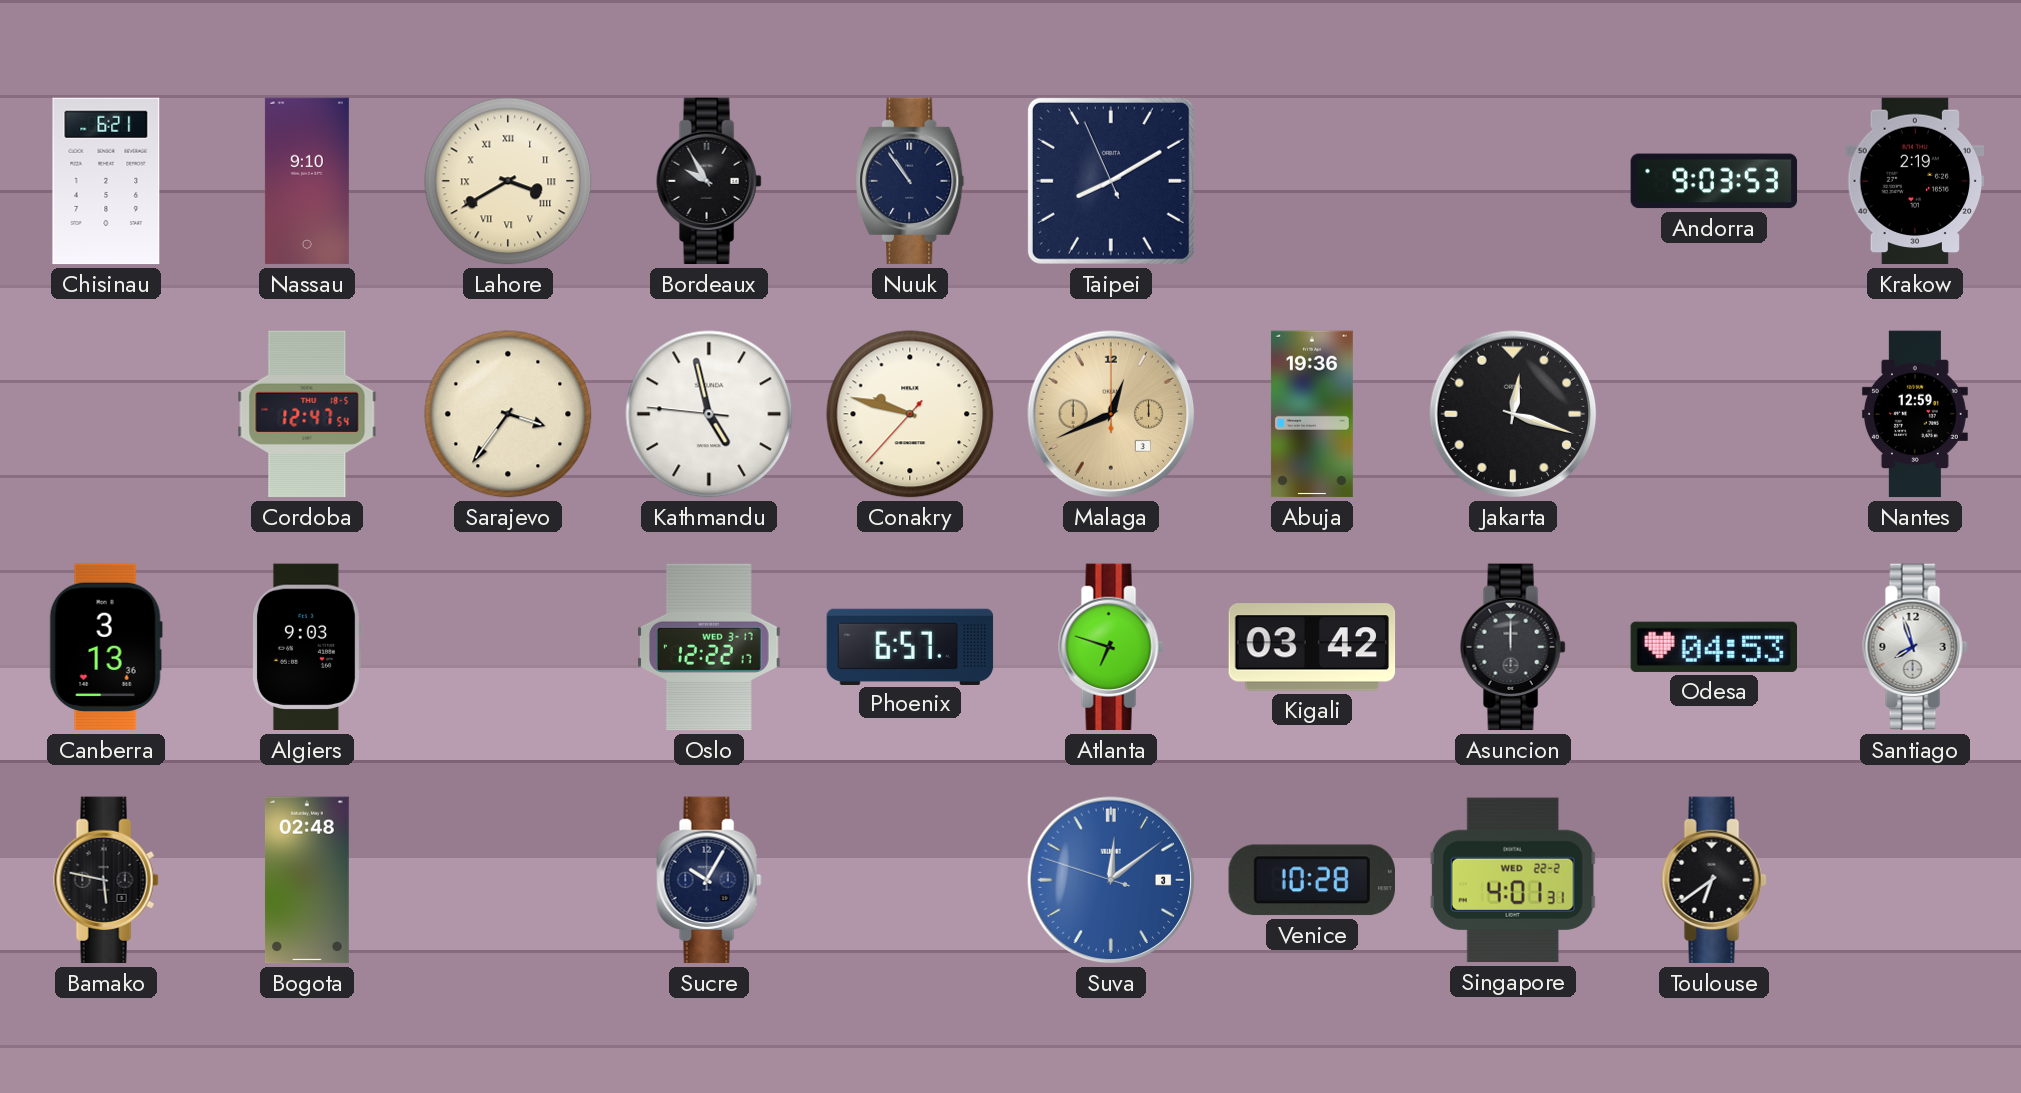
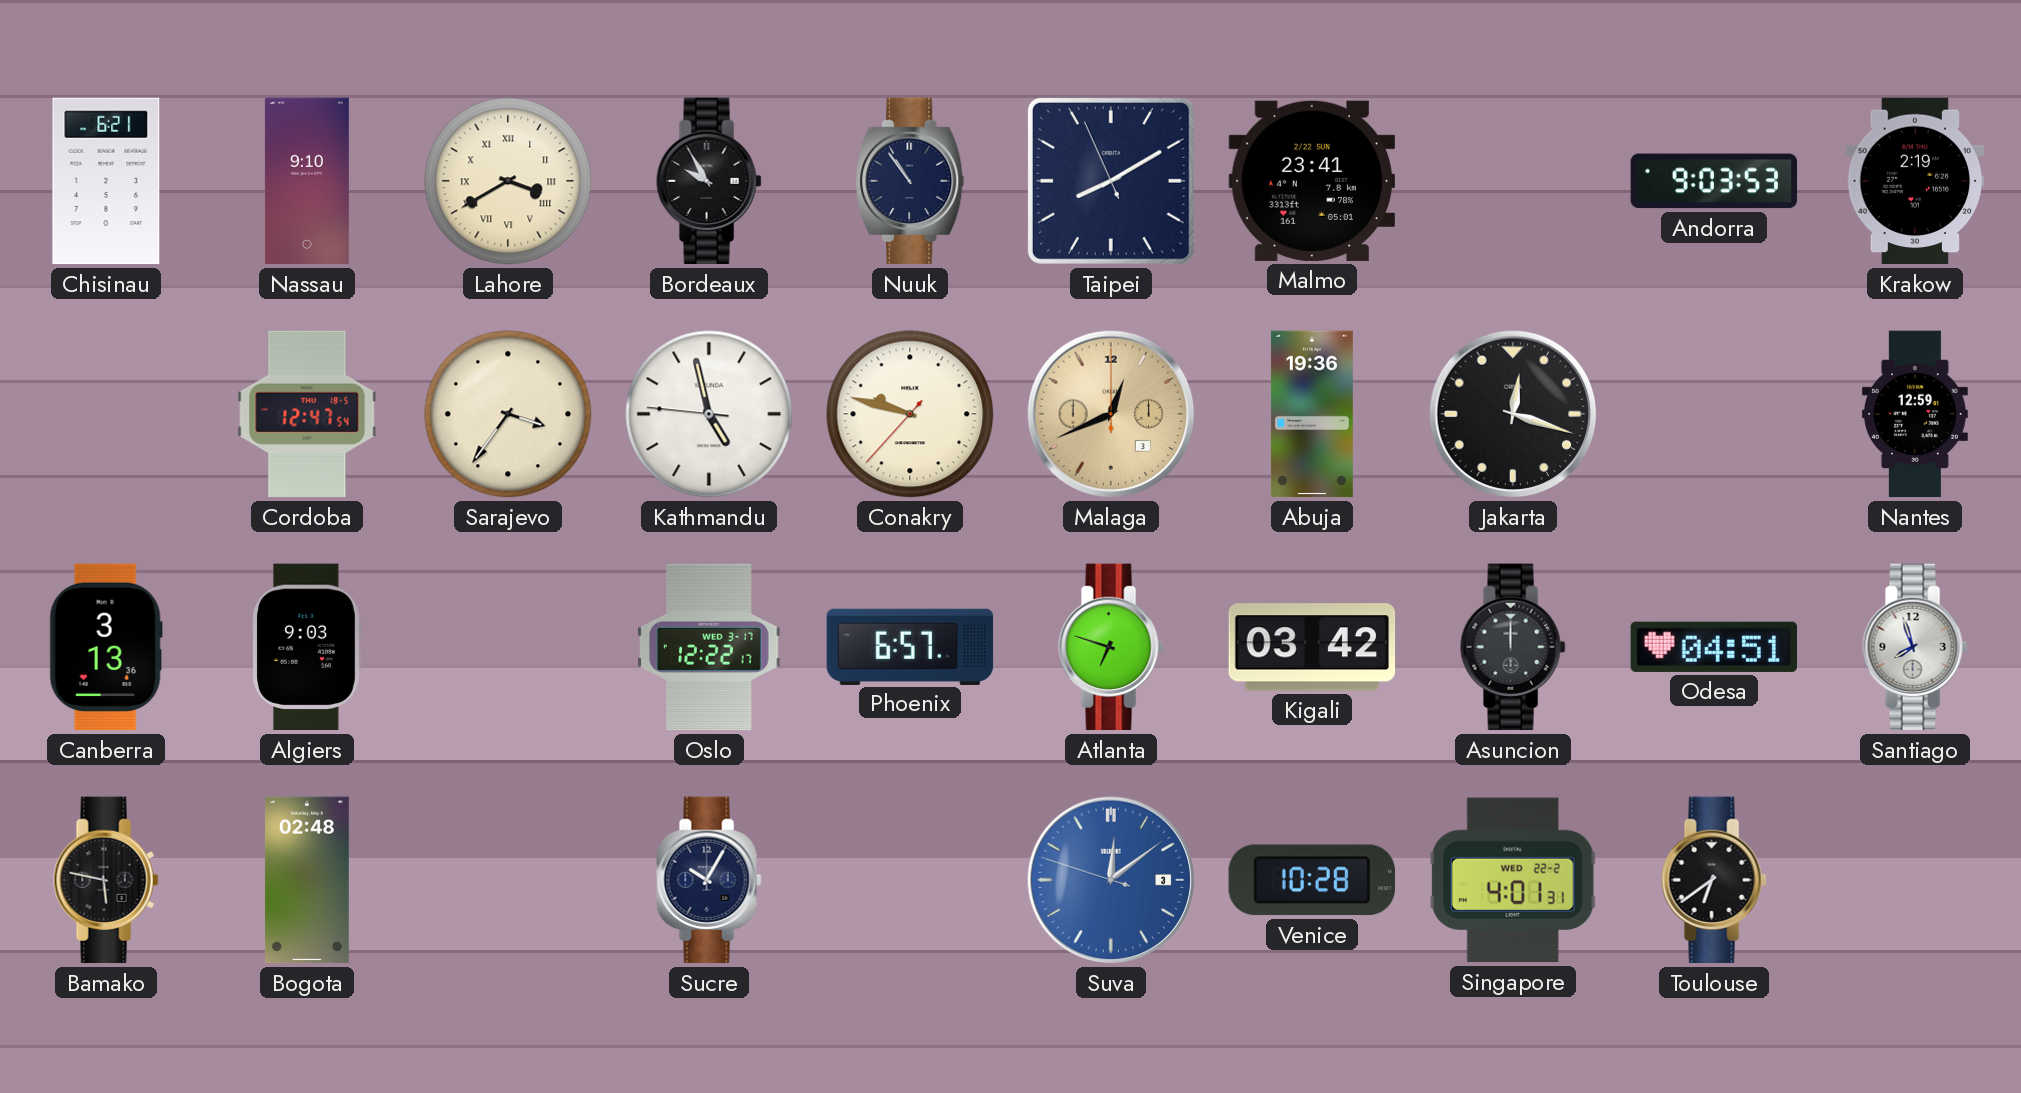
Malmo: none -> 23:41
Odesa: 04:53 -> 04:51
